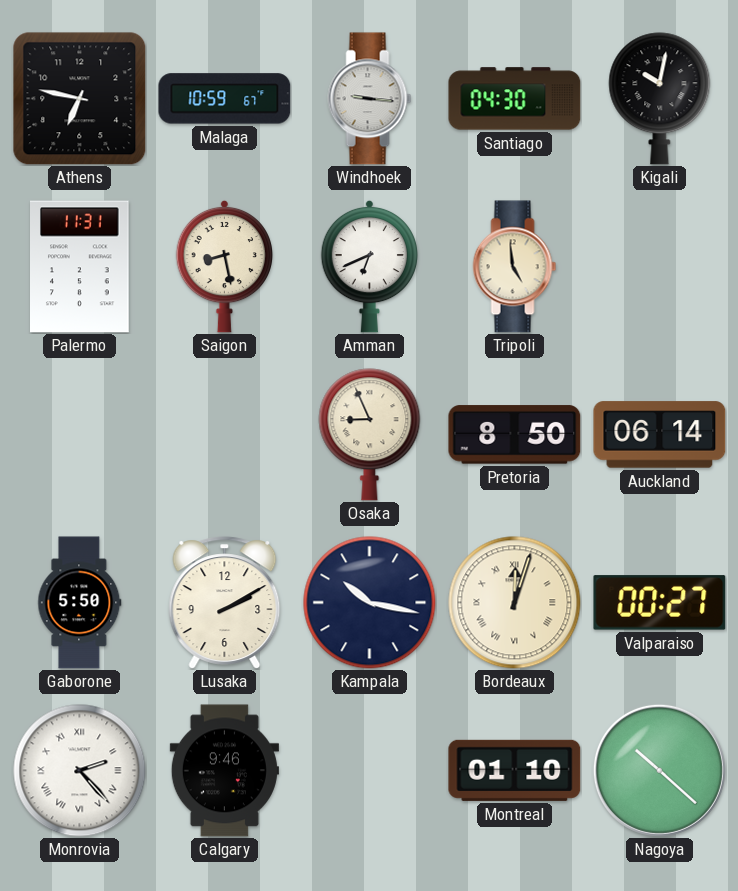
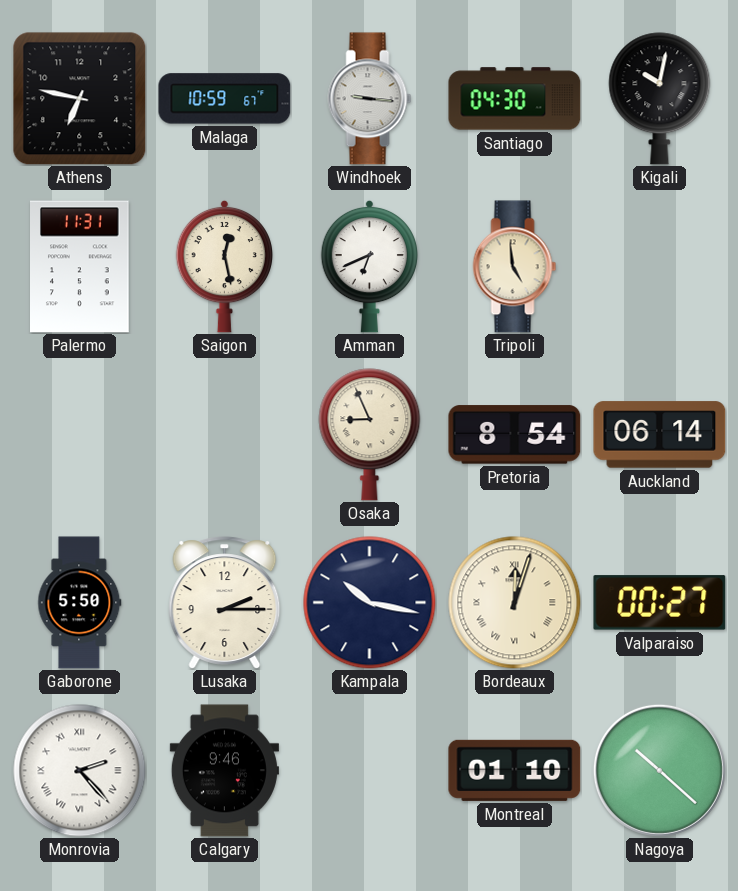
Saigon: 8:28 -> 12:28
Pretoria: 8:50 -> 8:54
Lusaka: 2:10 -> 2:15
